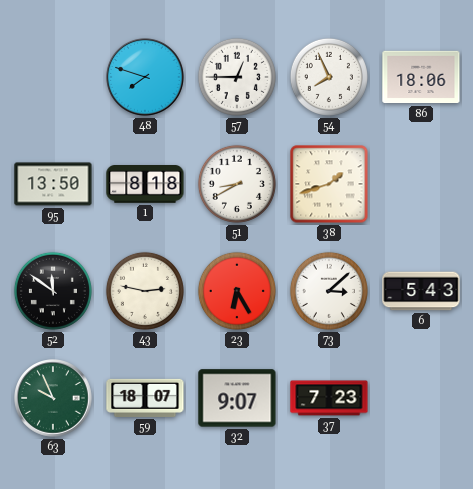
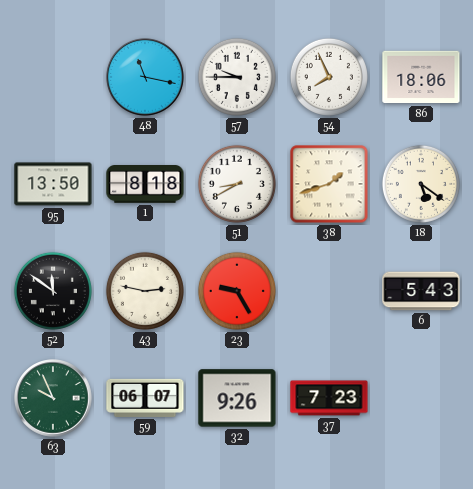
48: 7:48 -> 11:17
57: 12:45 -> 9:45
18: none -> 5:21
23: 6:25 -> 9:25
73: 3:08 -> none
59: 18:07 -> 06:07
32: 9:07 -> 9:26
